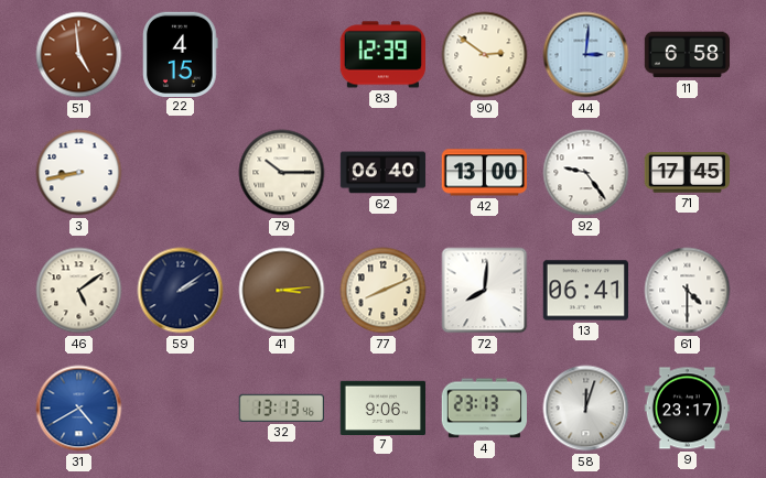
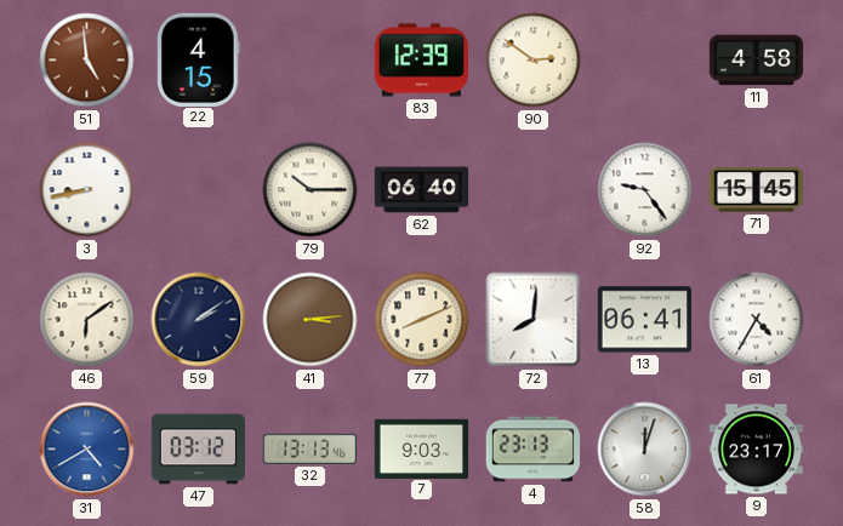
44: 3:01 -> none
11: 6:58 -> 4:58
42: 13:00 -> none
71: 17:45 -> 15:45
46: 5:09 -> 6:09
61: 4:30 -> 4:35
47: none -> 03:12
7: 9:06 -> 9:03
